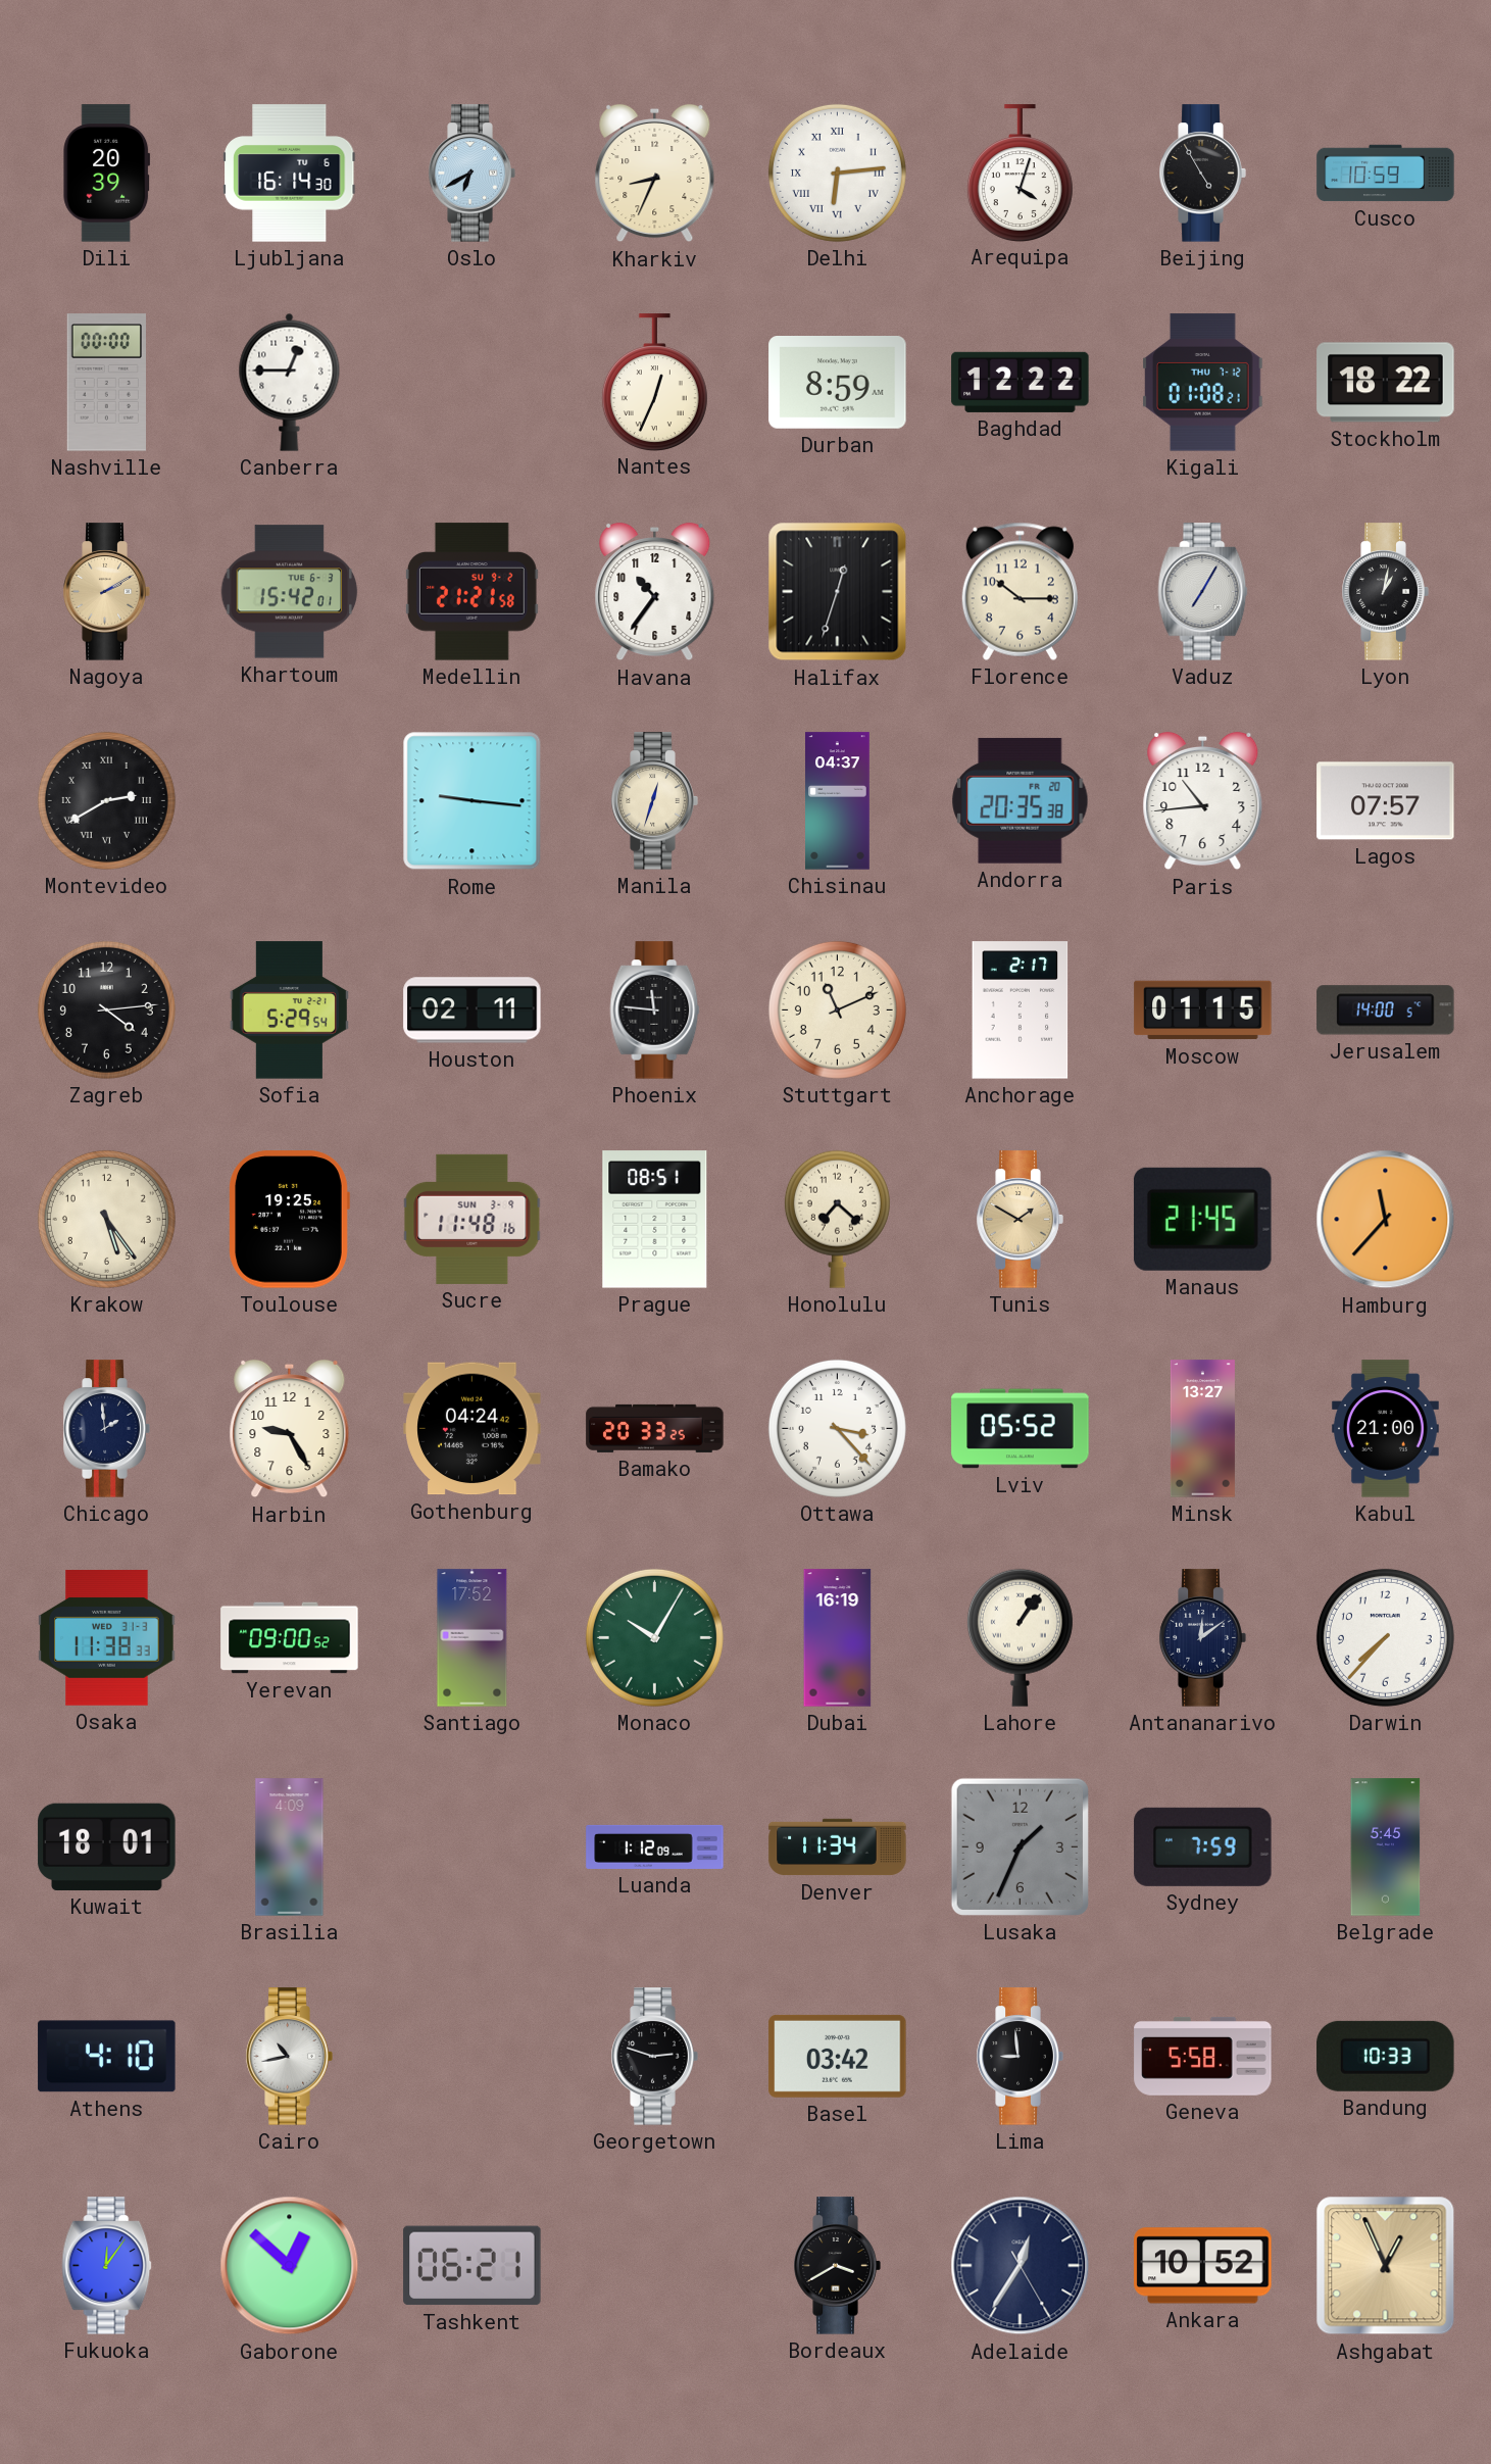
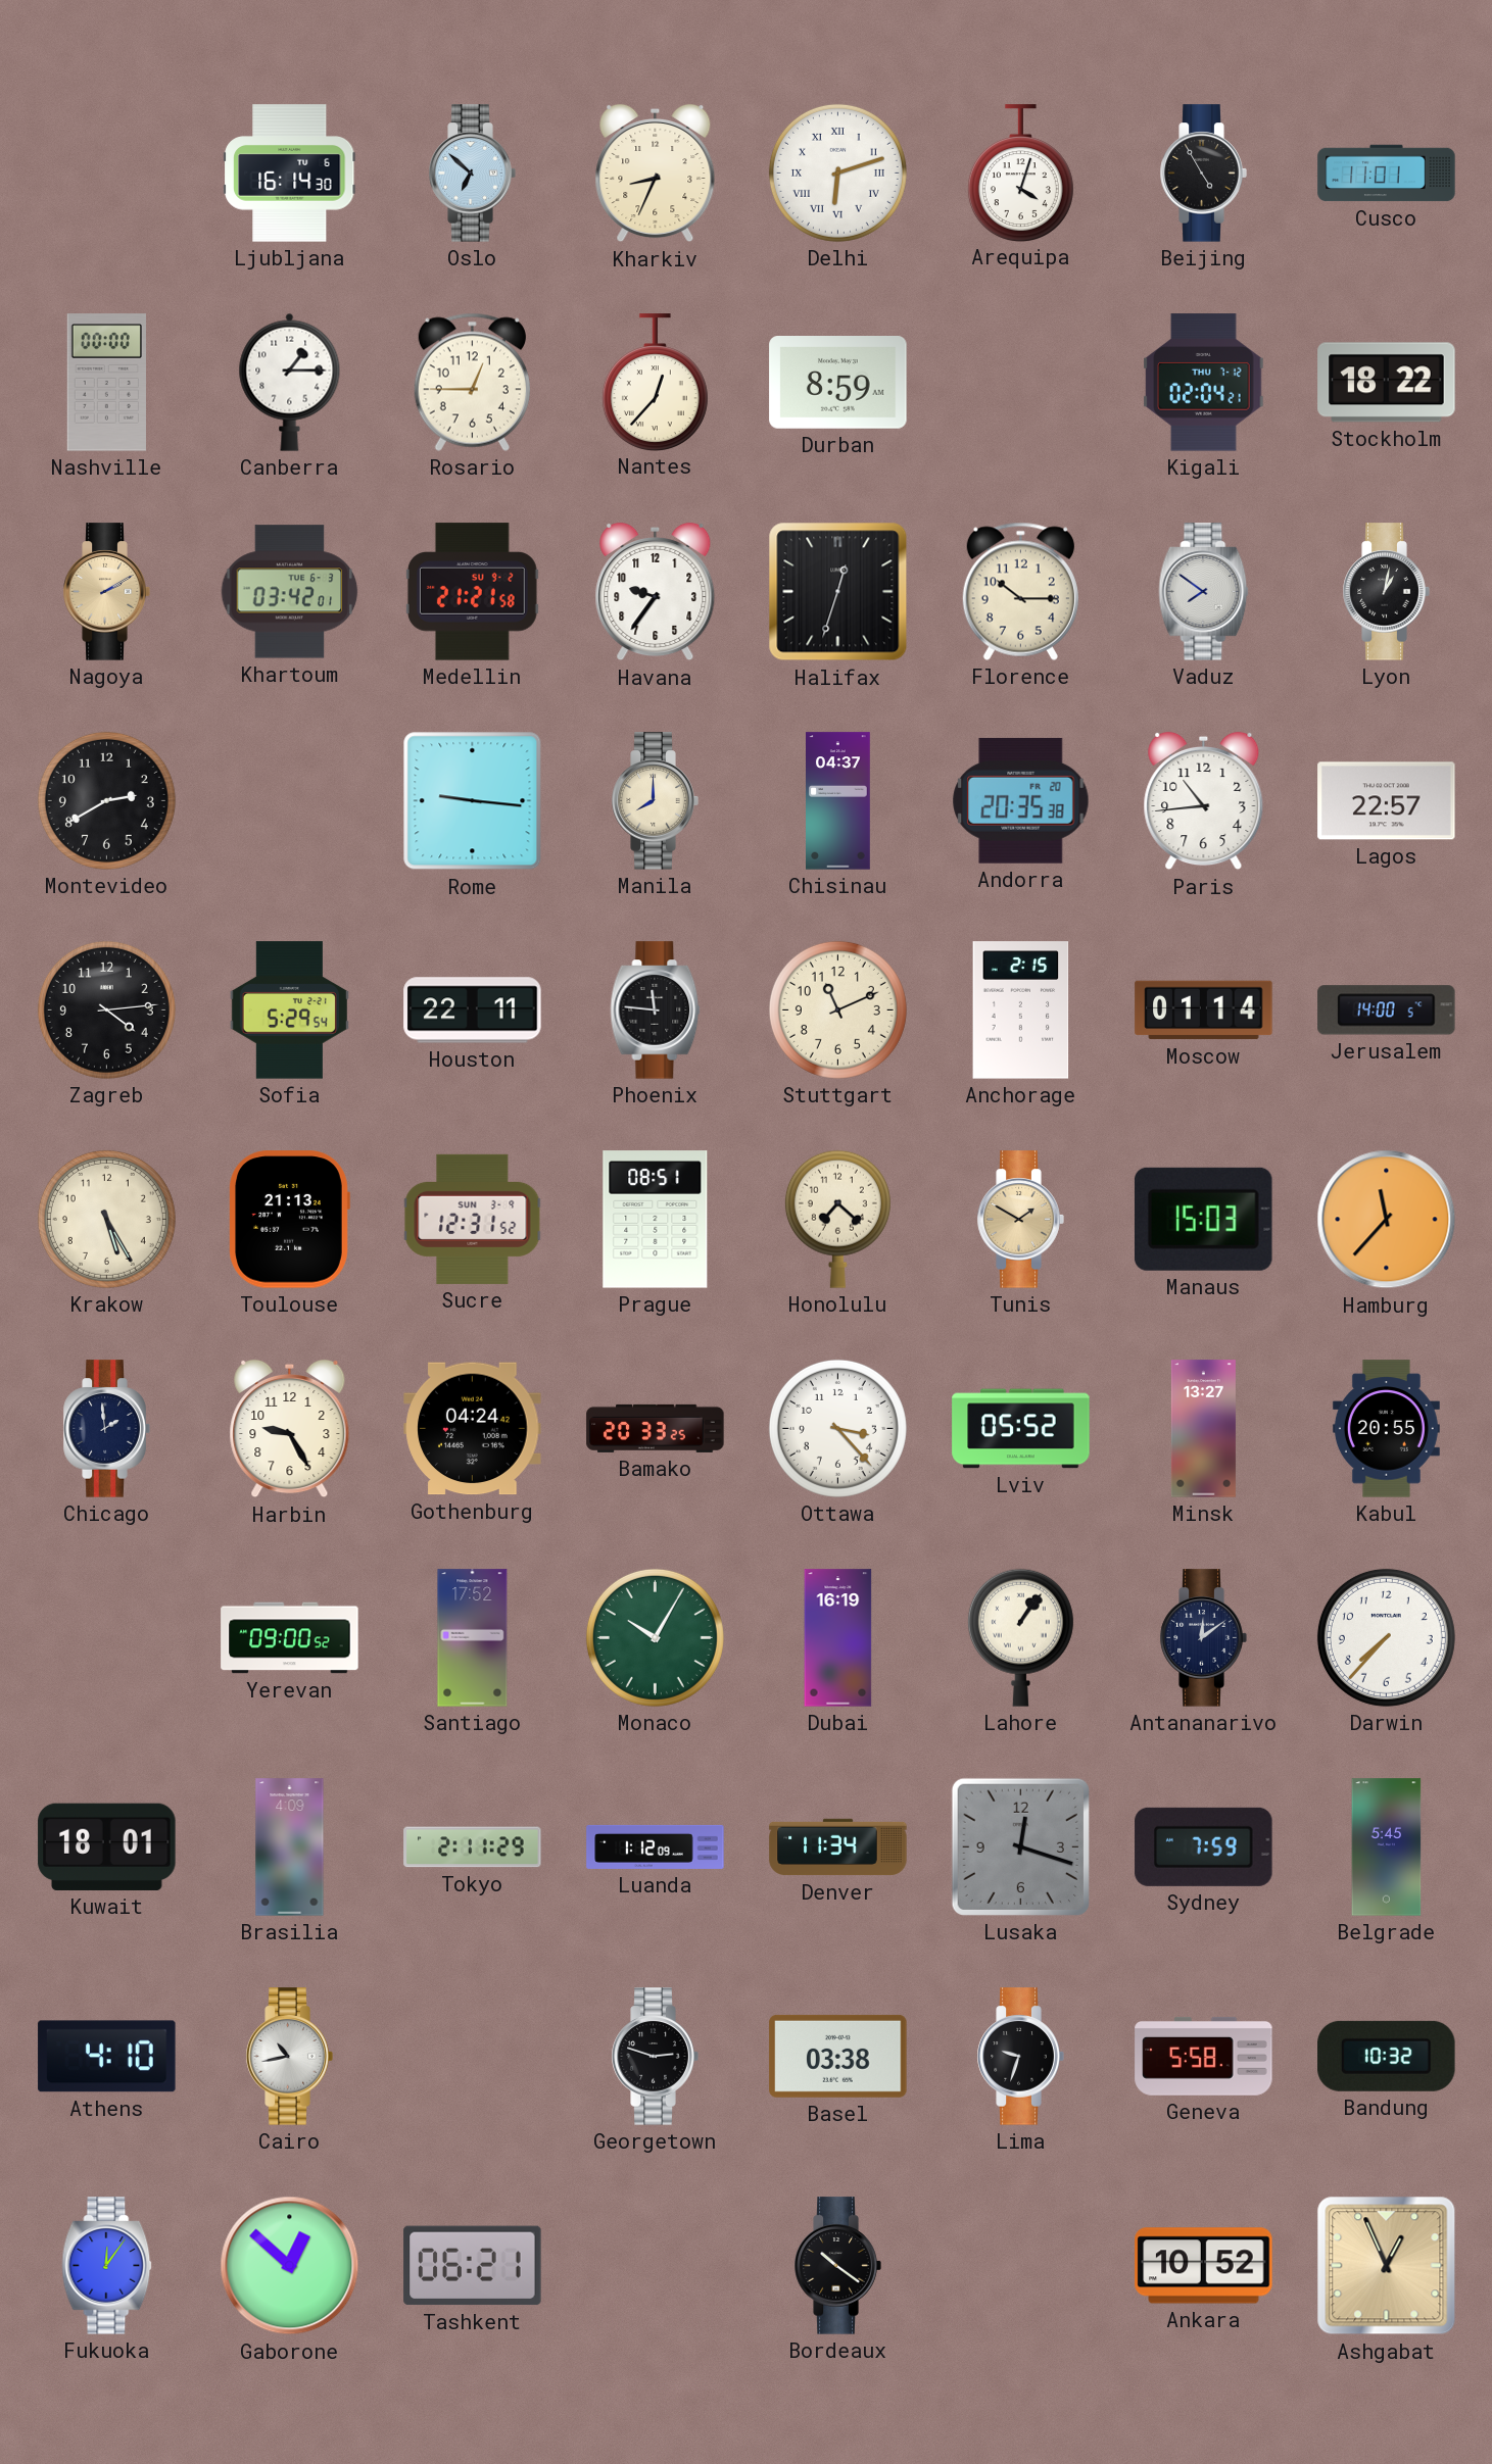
Dili: 20:39 -> none
Oslo: 6:40 -> 6:52
Delhi: 6:14 -> 6:12
Cusco: 10:59 -> 11:01
Canberra: 12:45 -> 1:15
Rosario: none -> 12:45
Nantes: 12:34 -> 12:37
Baghdad: 12:22 -> none
Kigali: 01:08 -> 02:04
Khartoum: 15:42 -> 03:42
Havana: 10:36 -> 9:36
Vaduz: 7:05 -> 7:51
Montevideo numerals: Roman -> Arabic
Manila: 12:33 -> 8:00
Lagos: 07:57 -> 22:57
Houston: 02:11 -> 22:11
Anchorage: 2:17 -> 2:15
Moscow: 01:15 -> 01:14
Krakow: 5:24 -> 5:25
Toulouse: 19:25 -> 21:13
Sucre: 11:48 -> 12:31
Manaus: 21:45 -> 15:03
Kabul: 21:00 -> 20:55
Osaka: 11:38 -> none
Tokyo: none -> 2:11
Lusaka: 1:34 -> 12:18
Basel: 03:42 -> 03:38
Lima: 8:59 -> 9:33
Bandung: 10:33 -> 10:32
Bordeaux: 3:40 -> 10:21
Adelaide: 12:35 -> none
